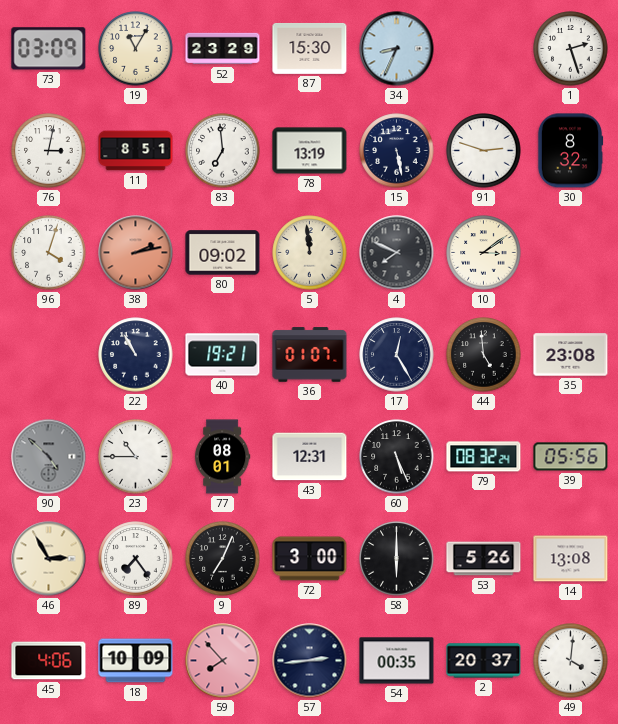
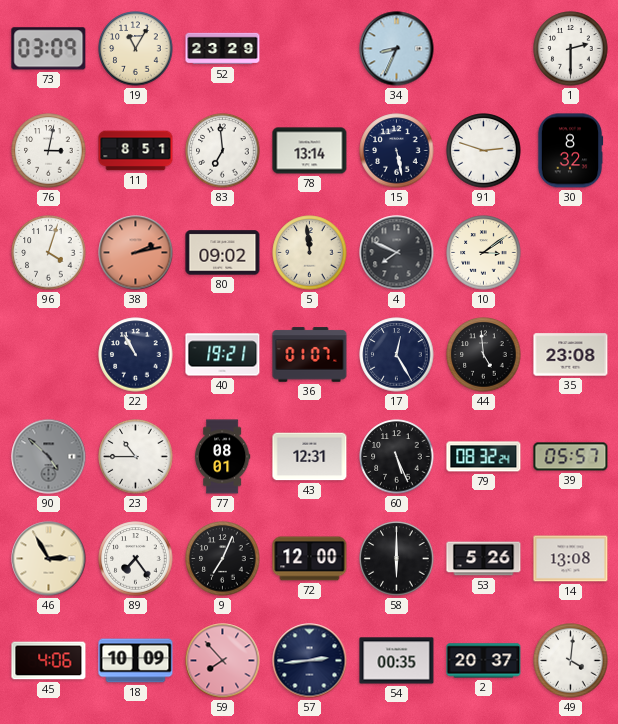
87: 15:30 -> none
1: 2:27 -> 2:30
78: 13:19 -> 13:14
39: 05:56 -> 05:57
72: 3:00 -> 12:00
